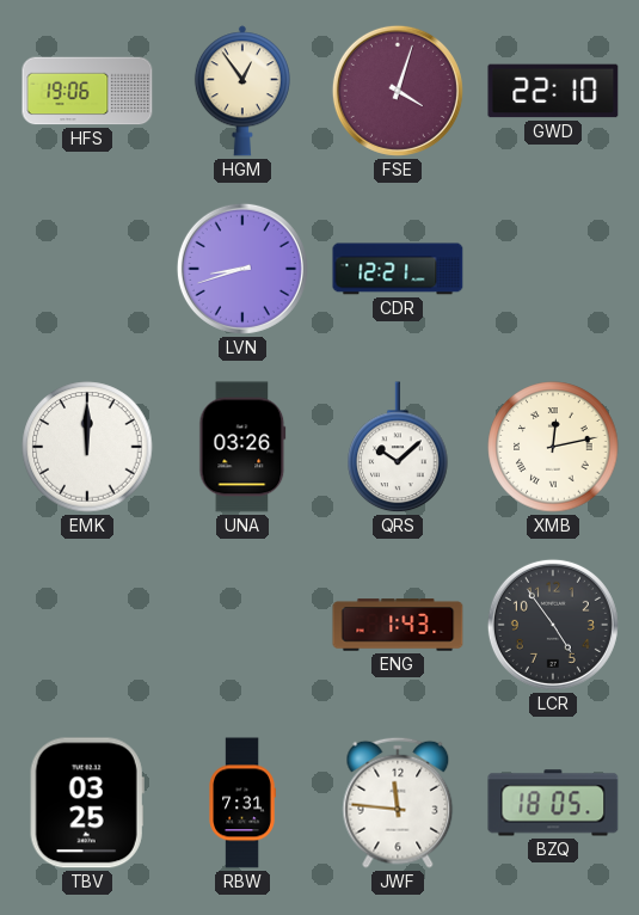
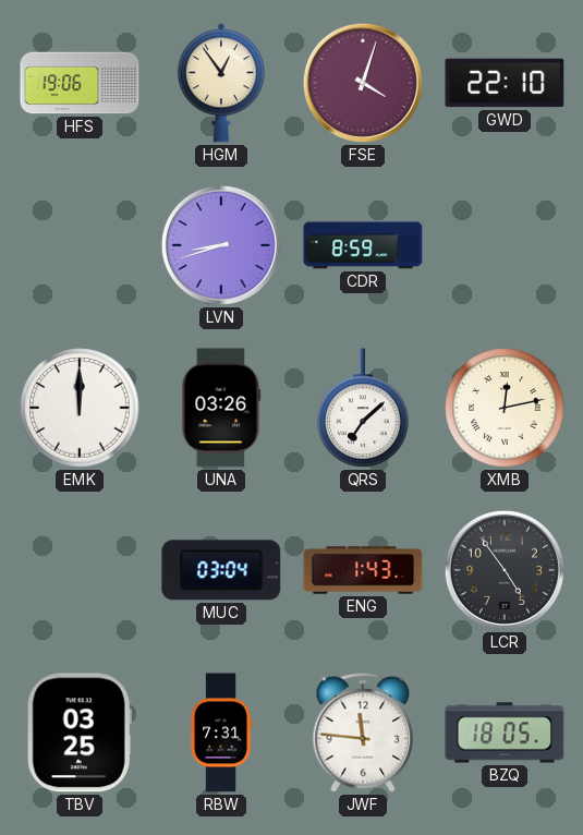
CDR: 12:21 -> 8:59
QRS: 10:08 -> 7:08
MUC: none -> 03:04
